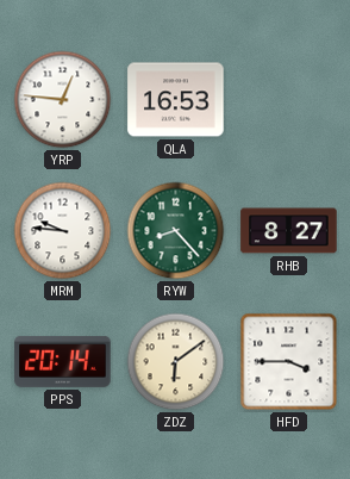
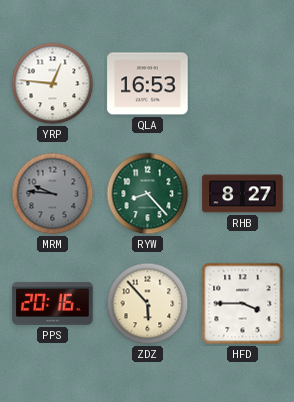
MRM dial: white -> grey
PPS: 20:14 -> 20:16
ZDZ: 6:09 -> 5:53
